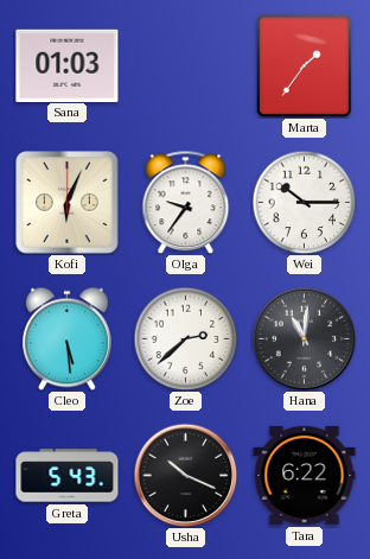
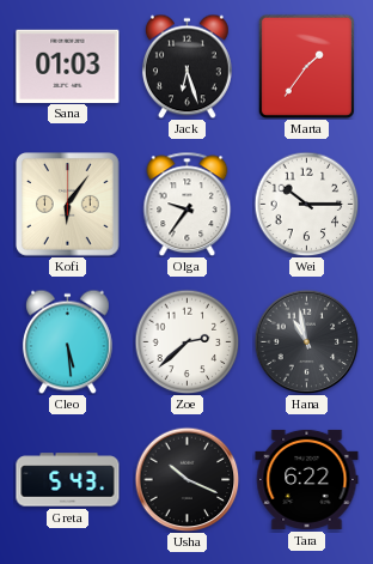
Jack: none -> 6:27
Kofi: 6:04 -> 6:06
Hana: 11:01 -> 10:58
